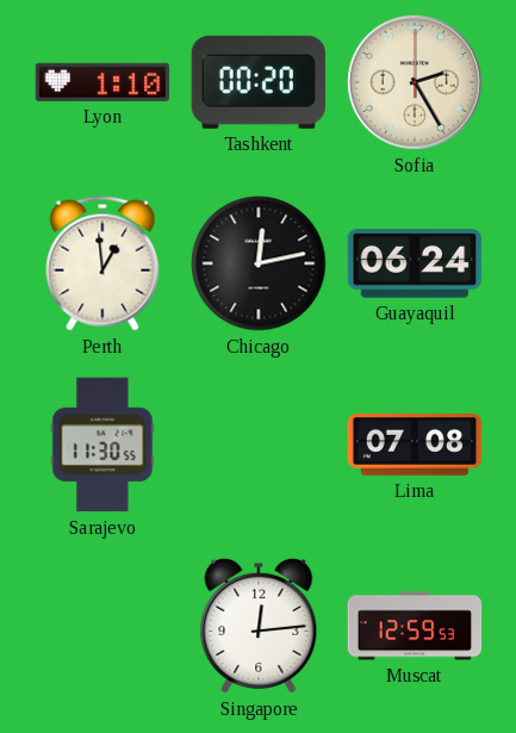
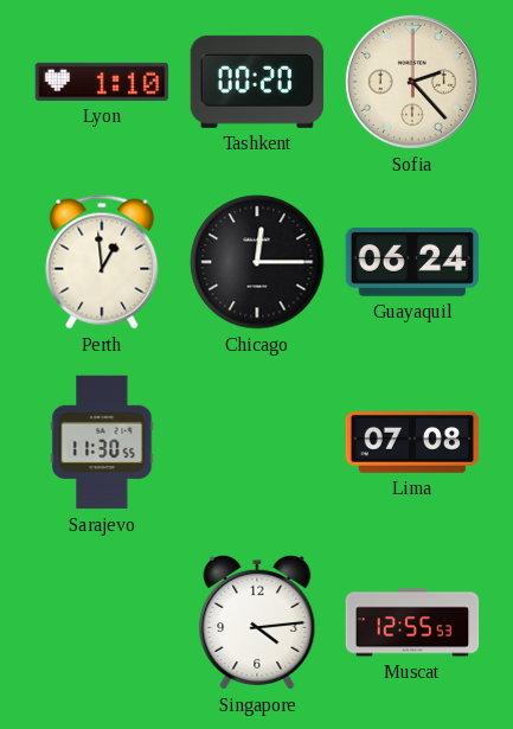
Sofia: 2:25 -> 2:23
Chicago: 12:13 -> 12:15
Singapore: 12:14 -> 4:14
Muscat: 12:59 -> 12:55
